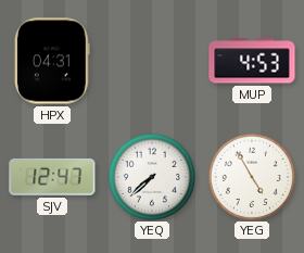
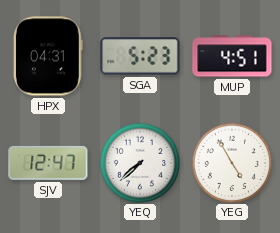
SGA: none -> 5:23
MUP: 4:53 -> 4:51
